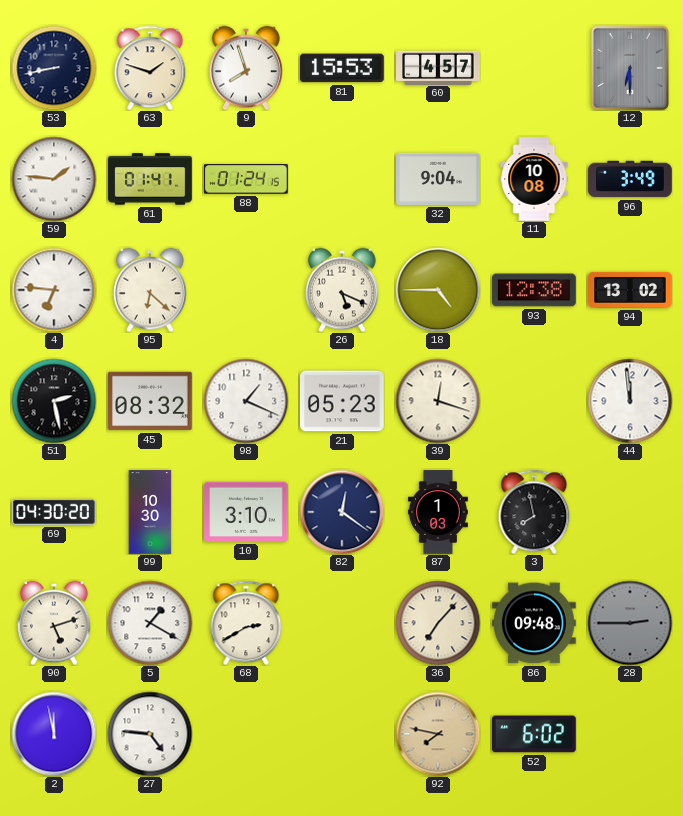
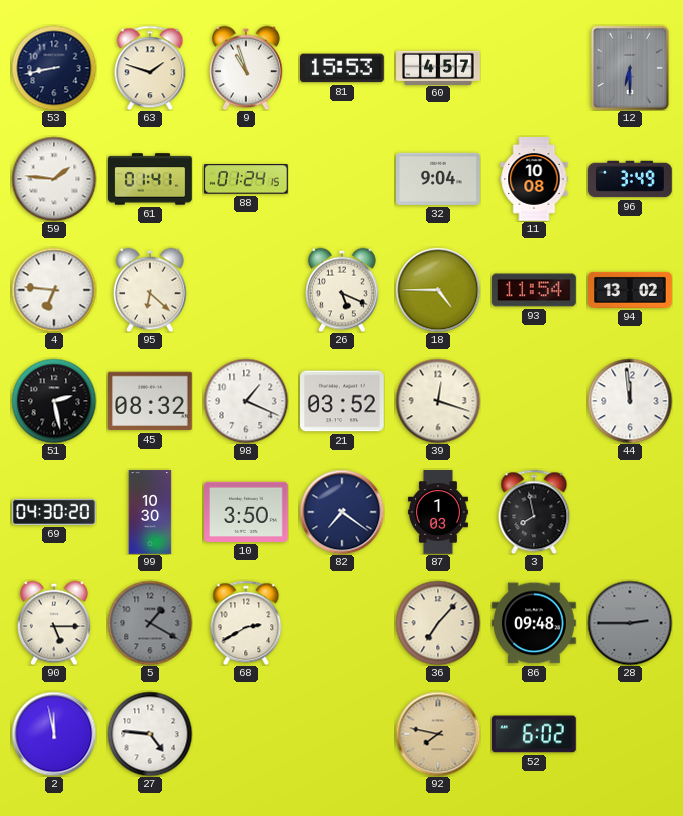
9: 7:57 -> 10:57
93: 12:38 -> 11:54
21: 05:23 -> 03:52
10: 3:10 -> 3:50
82: 12:21 -> 7:21
90: 5:12 -> 5:15
5 dial: white -> grey
